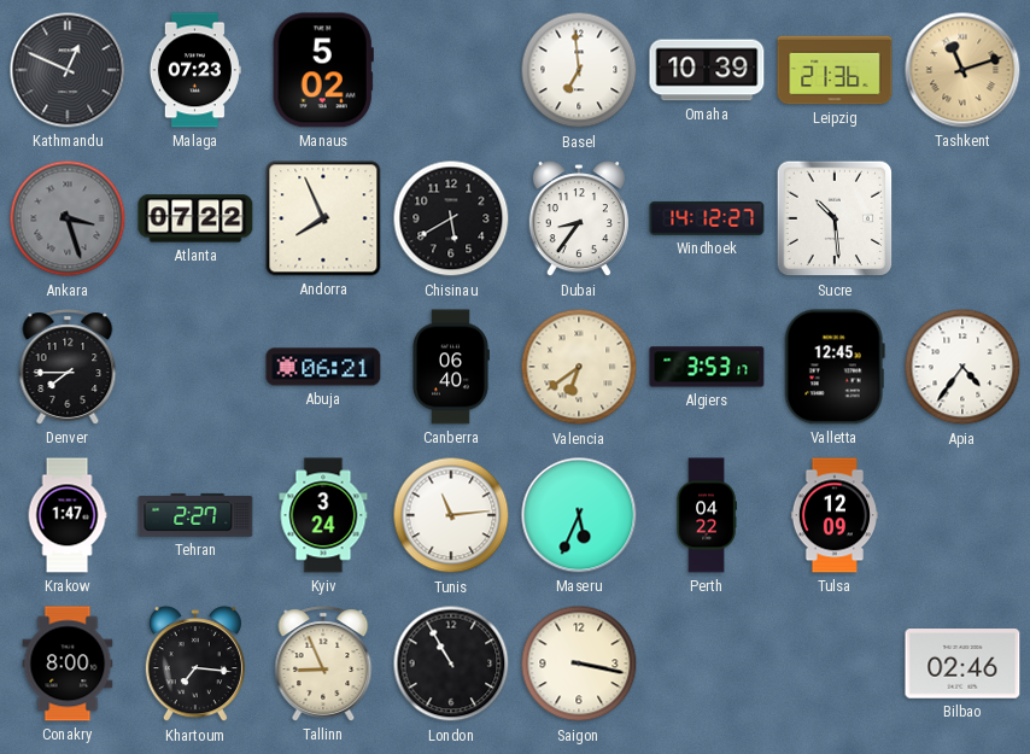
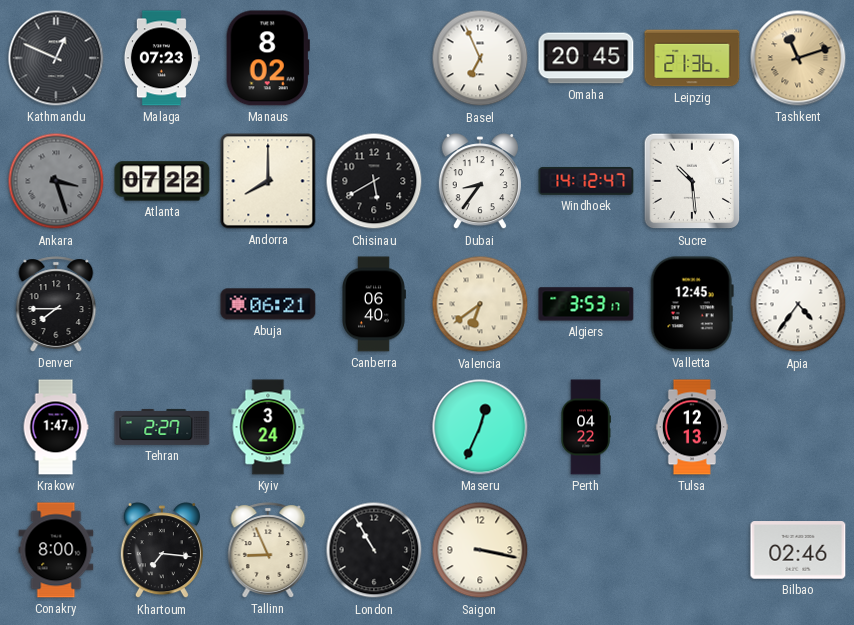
Manaus: 5:02 -> 8:02
Basel: 6:59 -> 6:56
Omaha: 10:39 -> 20:45
Andorra: 7:56 -> 8:00
Windhoek: 14:12:27 -> 14:12:47
Tunis: 11:14 -> none
Maseru: 5:34 -> 12:34
Tulsa: 12:09 -> 12:13
